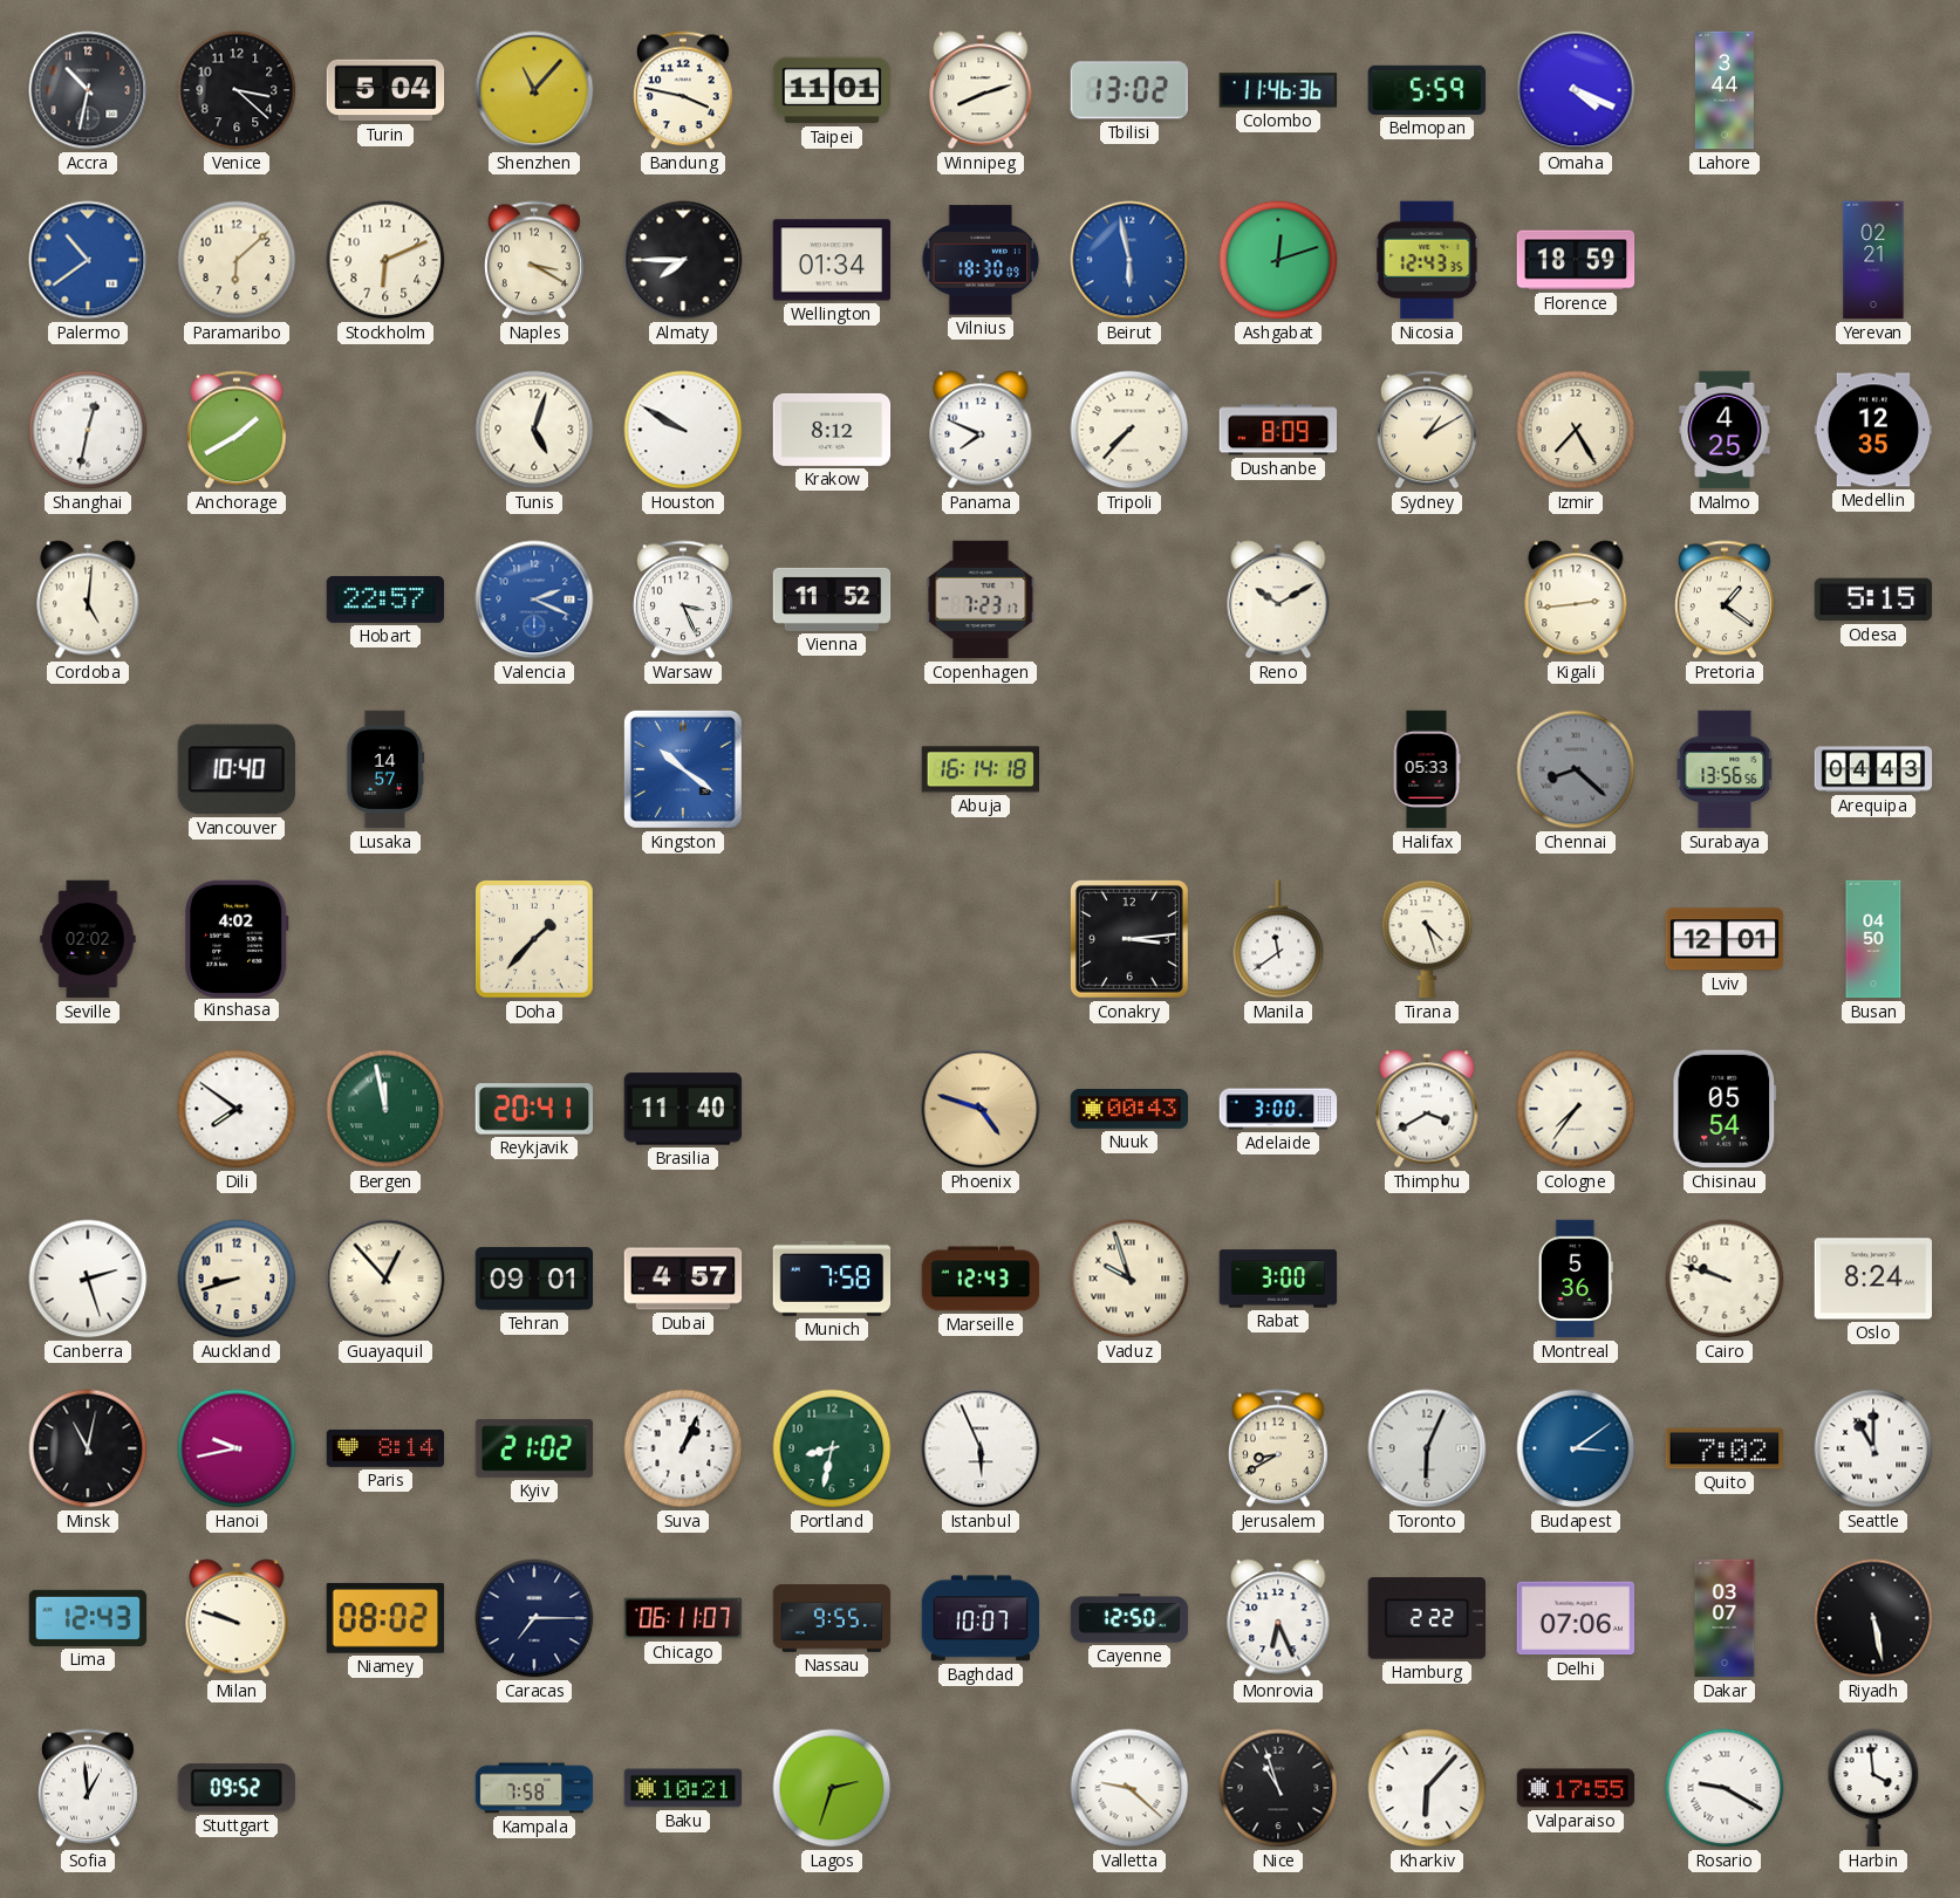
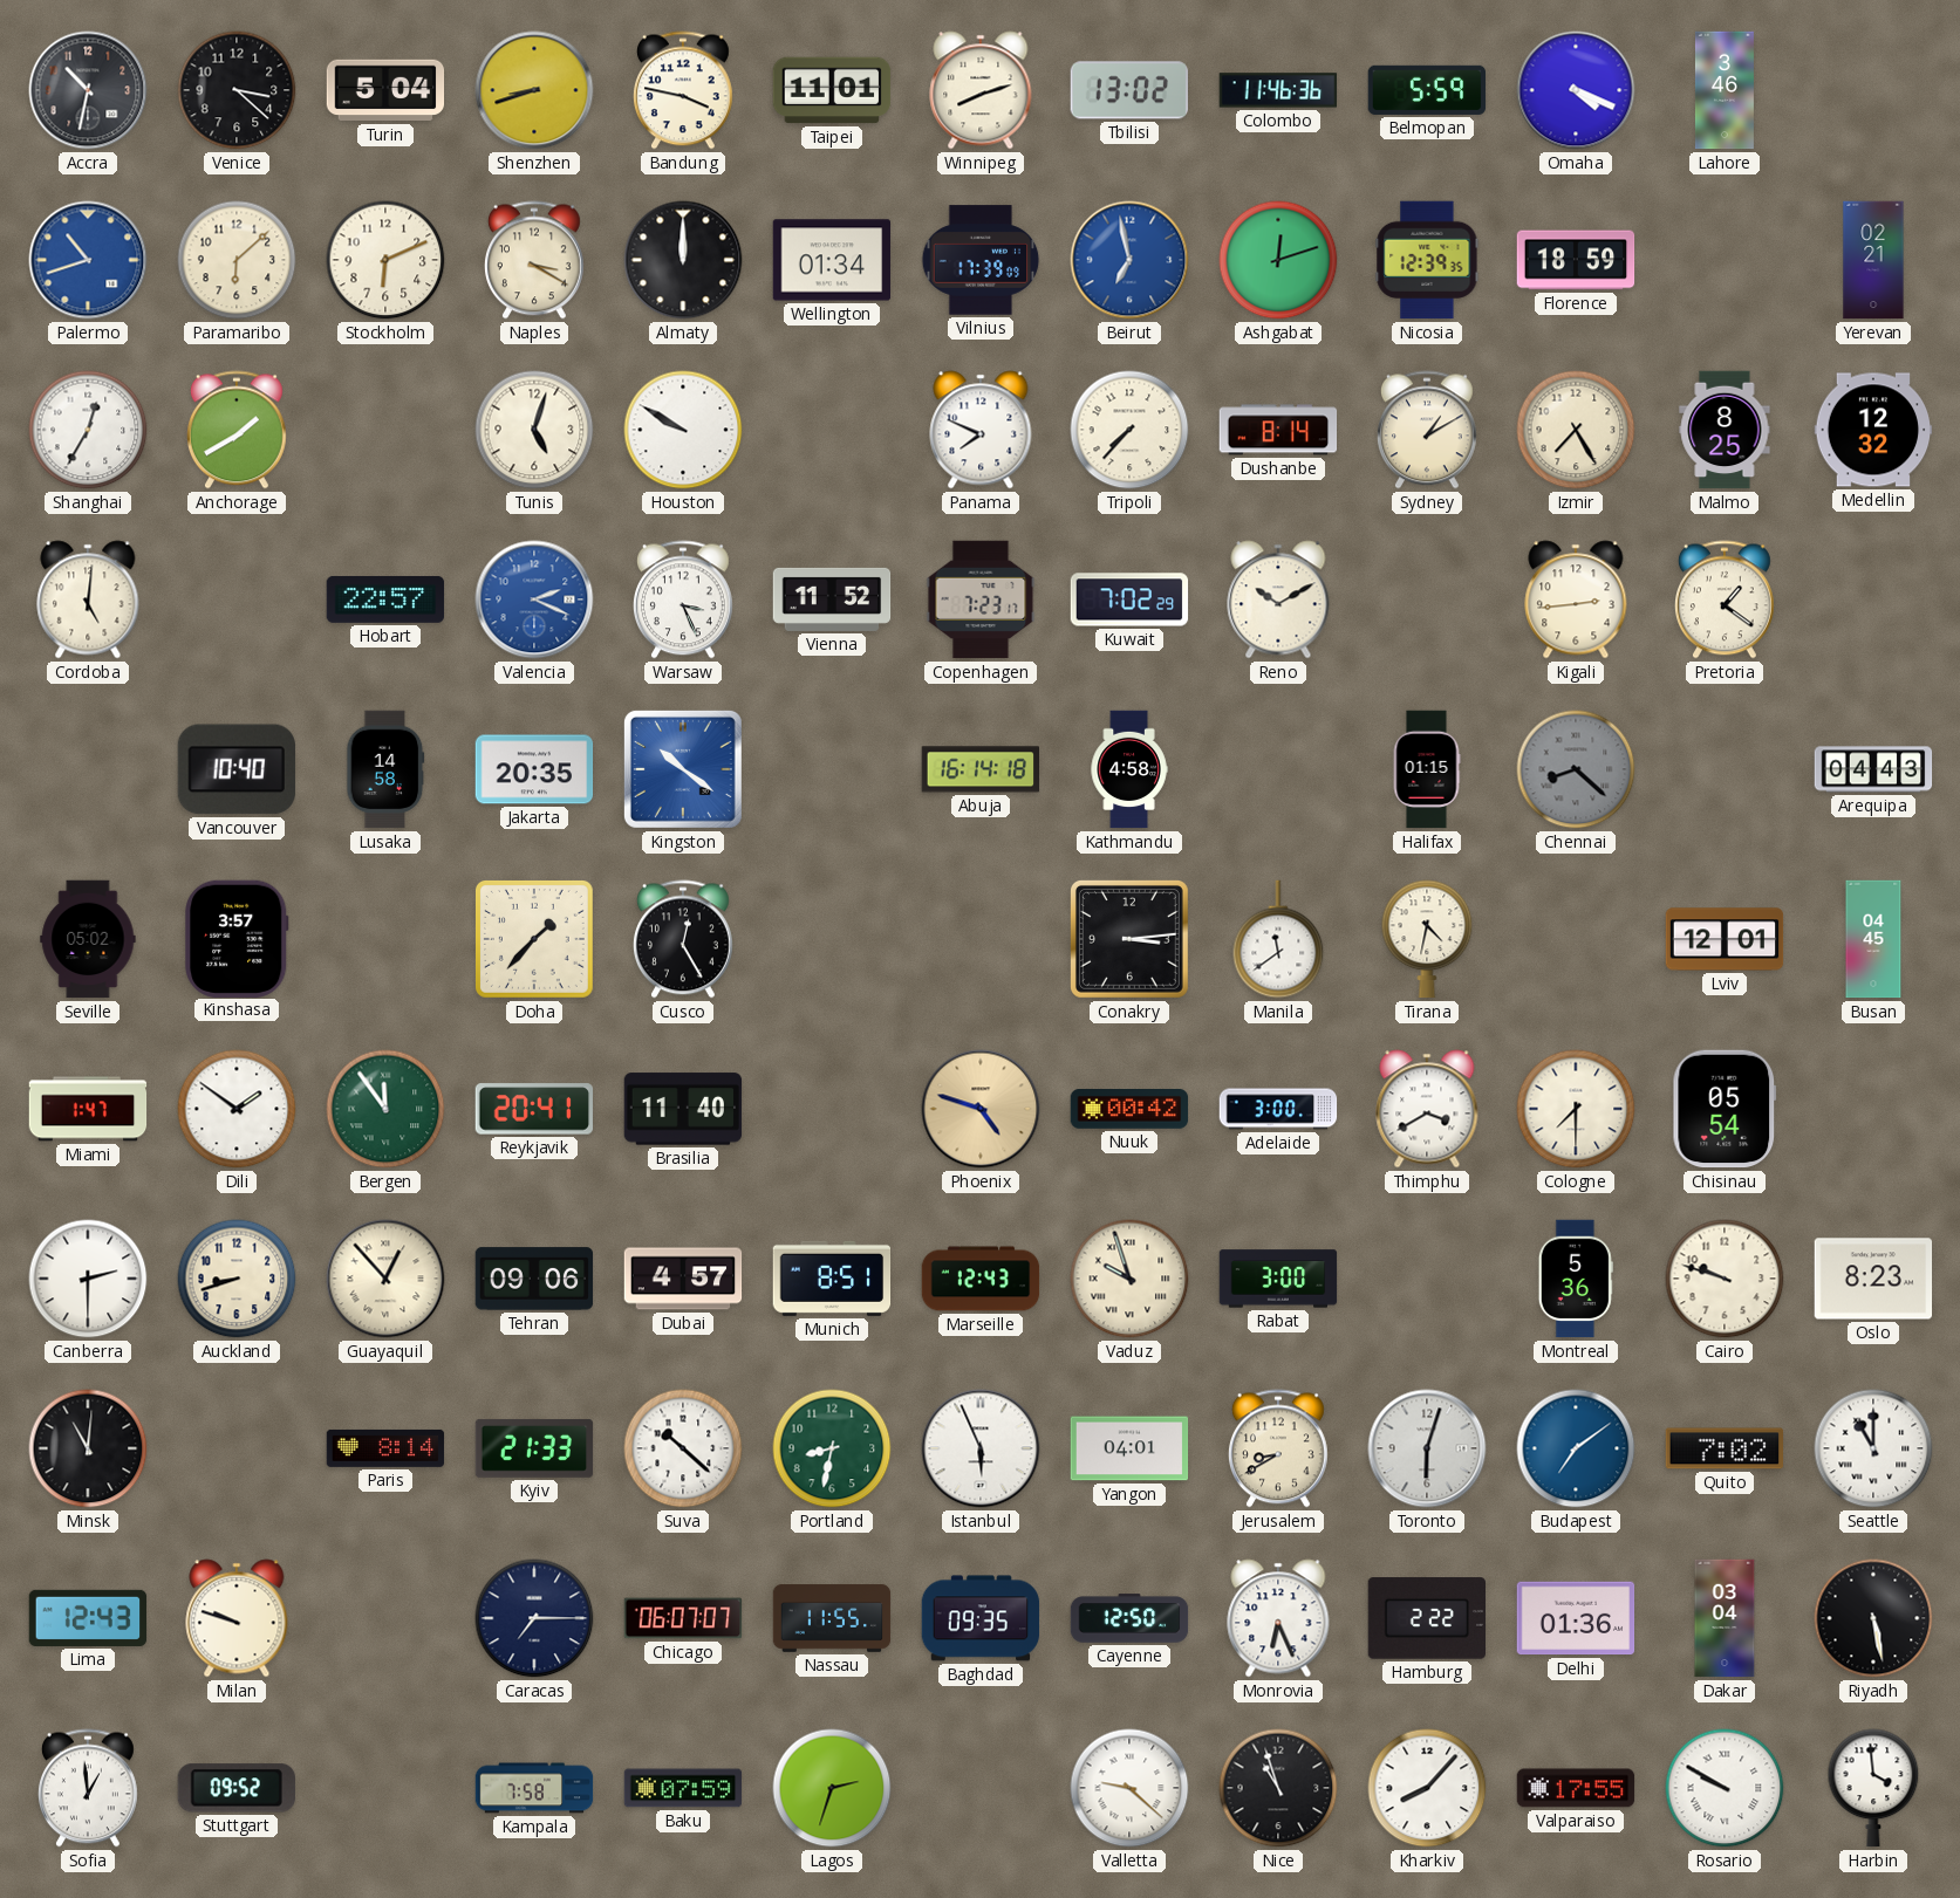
Shenzhen: 11:07 -> 8:42
Lahore: 3:44 -> 3:46
Palermo: 10:39 -> 10:42
Almaty: 7:45 -> 12:00
Vilnius: 18:30 -> 17:39
Beirut: 5:58 -> 6:58
Nicosia: 12:43 -> 12:39
Shanghai: 12:32 -> 12:35
Krakow: 8:12 -> none
Dushanbe: 8:09 -> 8:14
Malmo: 4:25 -> 8:25
Medellin: 12:35 -> 12:32
Kuwait: none -> 7:02
Odesa: 5:15 -> none
Lusaka: 14:57 -> 14:58
Jakarta: none -> 20:35
Kathmandu: none -> 4:58
Halifax: 05:33 -> 01:15
Surabaya: 13:56 -> none
Seville: 02:02 -> 05:02
Kinshasa: 4:02 -> 3:57
Cusco: none -> 12:25
Tirana: 4:27 -> 4:32
Busan: 04:50 -> 04:45
Miami: none -> 1:47
Dili: 7:51 -> 1:51
Bergen: 11:58 -> 11:54
Nuuk: 00:43 -> 00:42
Cologne: 7:36 -> 7:30
Canberra: 2:27 -> 2:30
Tehran: 09:01 -> 09:06
Munich: 7:58 -> 8:51
Oslo: 8:24 -> 8:23
Minsk: 11:02 -> 11:01
Hanoi: 9:43 -> none
Kyiv: 21:02 -> 21:33
Suva: 1:04 -> 10:22
Yangon: none -> 04:01
Toronto: 6:04 -> 6:03
Budapest: 3:09 -> 7:09
Niamey: 08:02 -> none
Chicago: 06:11 -> 06:07
Nassau: 9:55 -> 11:55
Baghdad: 10:07 -> 09:35
Delhi: 07:06 -> 01:36
Dakar: 03:07 -> 03:04
Baku: 10:21 -> 07:59
Kharkiv: 6:07 -> 8:07
Rosario: 9:20 -> 9:50
